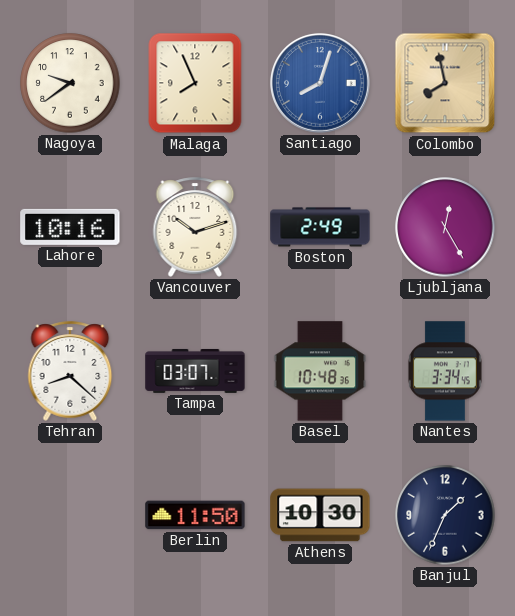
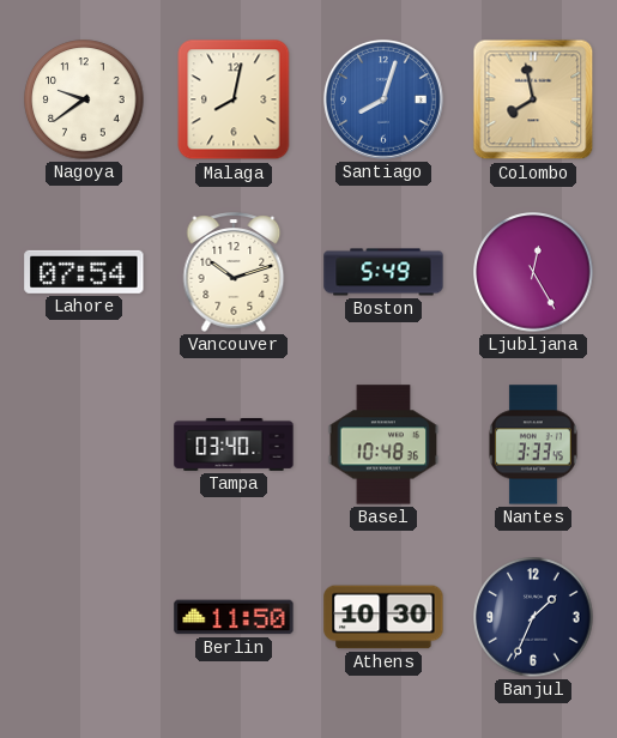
Malaga: 7:56 -> 8:02
Lahore: 10:16 -> 07:54
Boston: 2:49 -> 5:49
Tehran: 8:22 -> none
Tampa: 03:07 -> 03:40
Nantes: 3:34 -> 3:33
